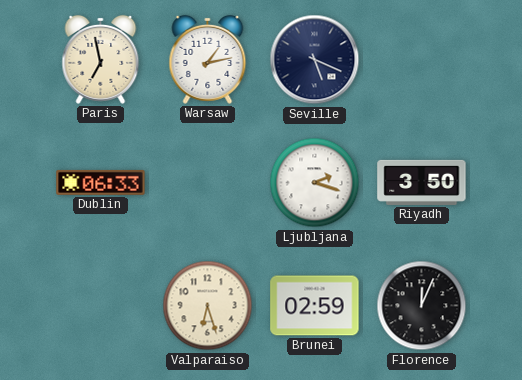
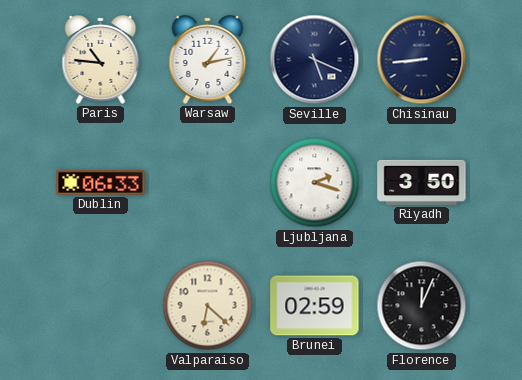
Paris: 6:58 -> 10:46
Chisinau: none -> 8:44
Valparaiso: 6:27 -> 6:22
